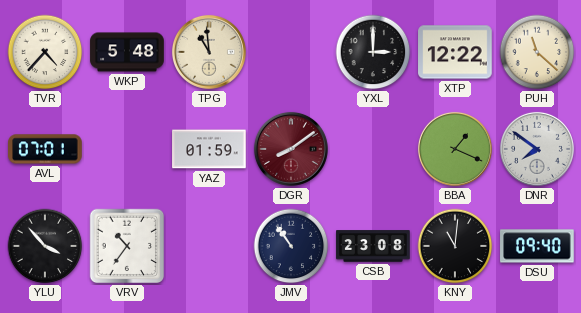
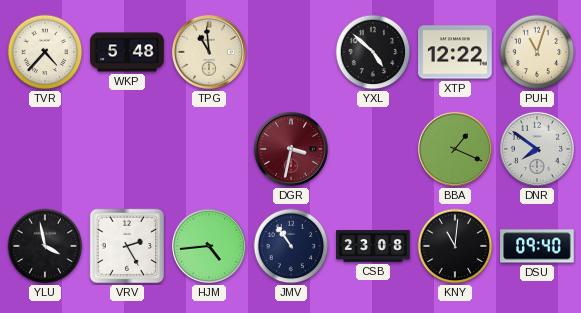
YXL: 3:00 -> 4:52
PUH: 11:22 -> 11:03
AVL: 07:01 -> none
YAZ: 01:59 -> none
DGR: 8:09 -> 3:32
YLU: 3:53 -> 3:58
VRV: 10:36 -> 2:25
HJM: none -> 4:44
